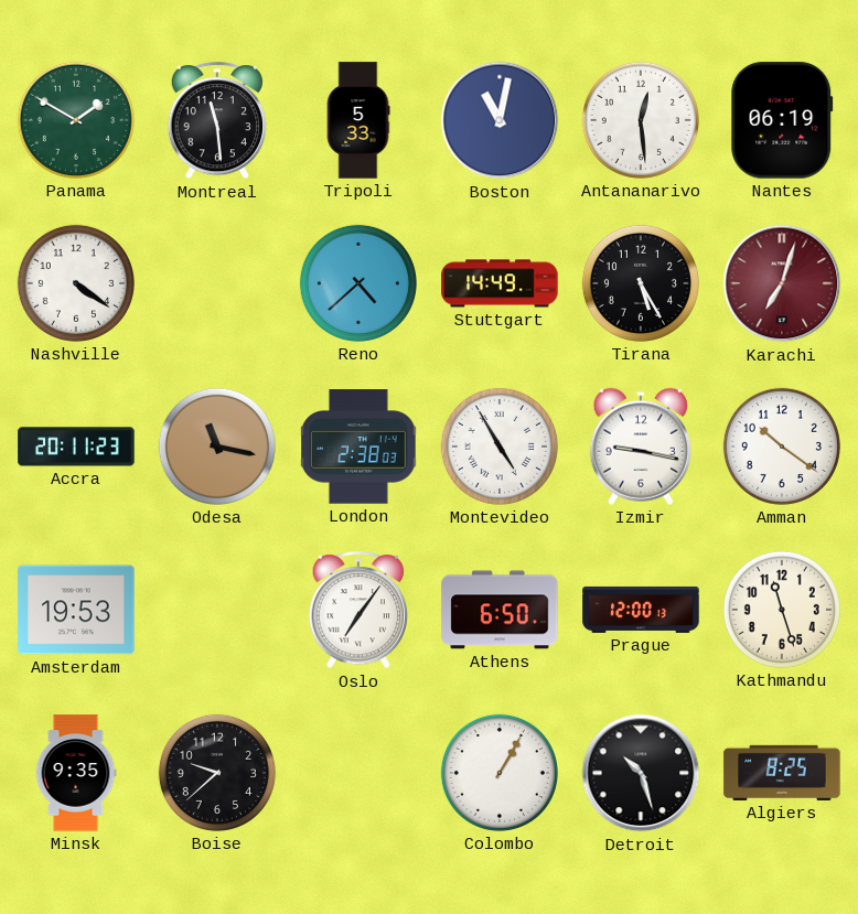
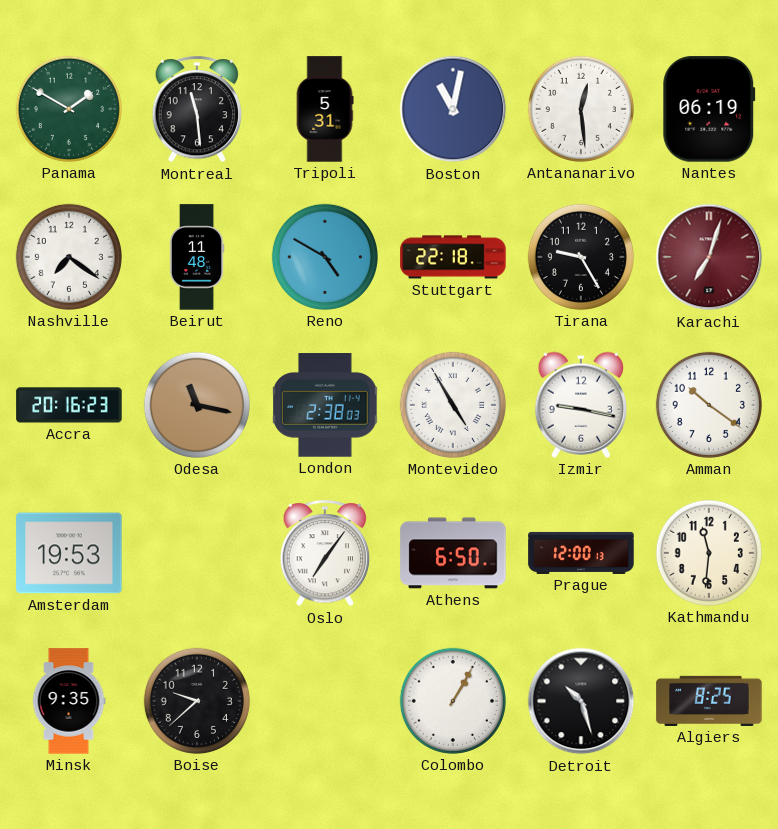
Tripoli: 5:33 -> 5:31
Nashville: 4:21 -> 7:21
Beirut: none -> 11:48
Reno: 4:38 -> 4:50
Stuttgart: 14:49 -> 22:18
Tirana: 5:25 -> 9:25
Accra: 20:11 -> 20:16
Kathmandu: 11:27 -> 11:31
